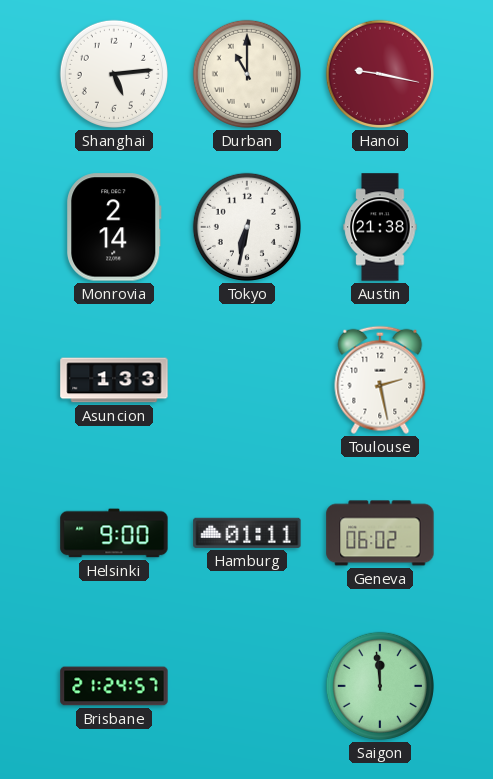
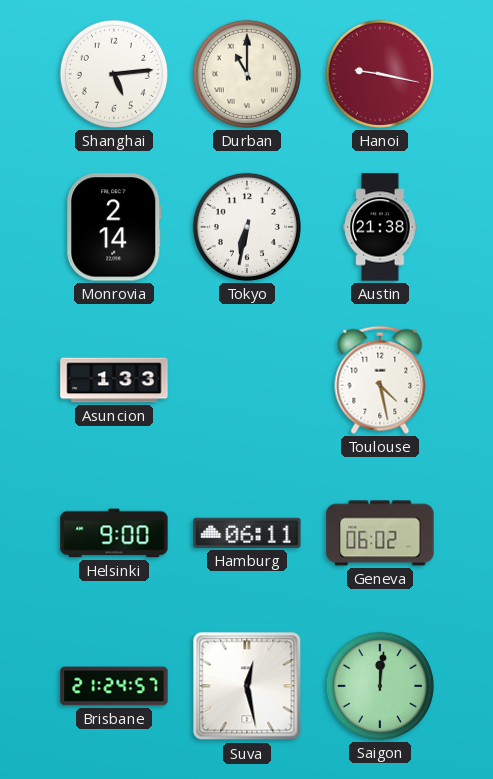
Toulouse: 2:28 -> 4:28
Hamburg: 01:11 -> 06:11
Suva: none -> 12:28
Saigon: 11:59 -> 12:01
